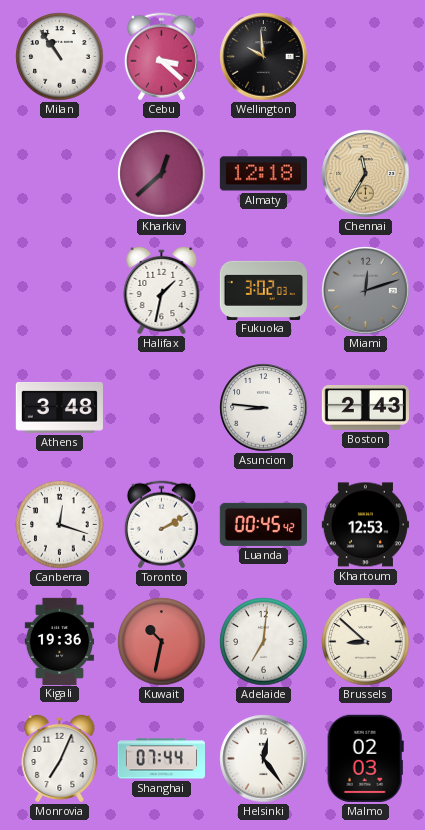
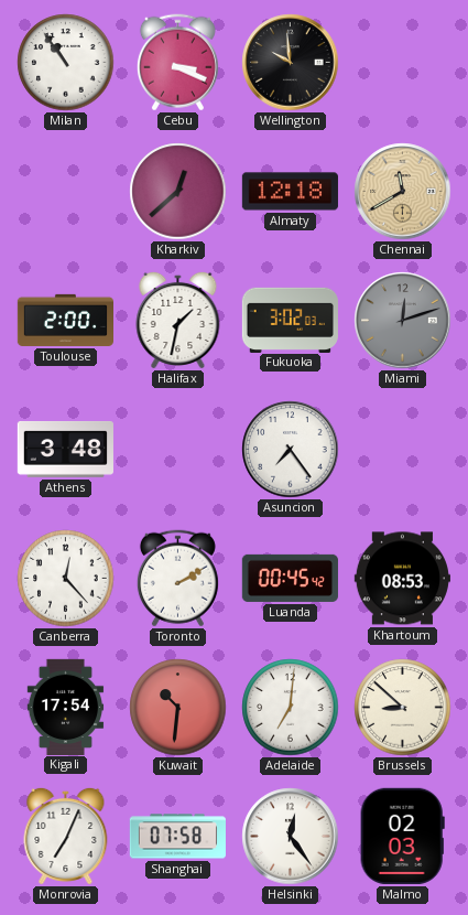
Cebu: 3:22 -> 3:19
Chennai: 11:35 -> 11:40
Toulouse: none -> 2:00
Asuncion: 8:46 -> 7:24
Boston: 2:43 -> none
Canberra: 12:18 -> 12:23
Khartoum: 12:53 -> 08:53
Kigali: 19:36 -> 17:54
Kuwait: 10:32 -> 10:31
Shanghai: 07:44 -> 07:58
